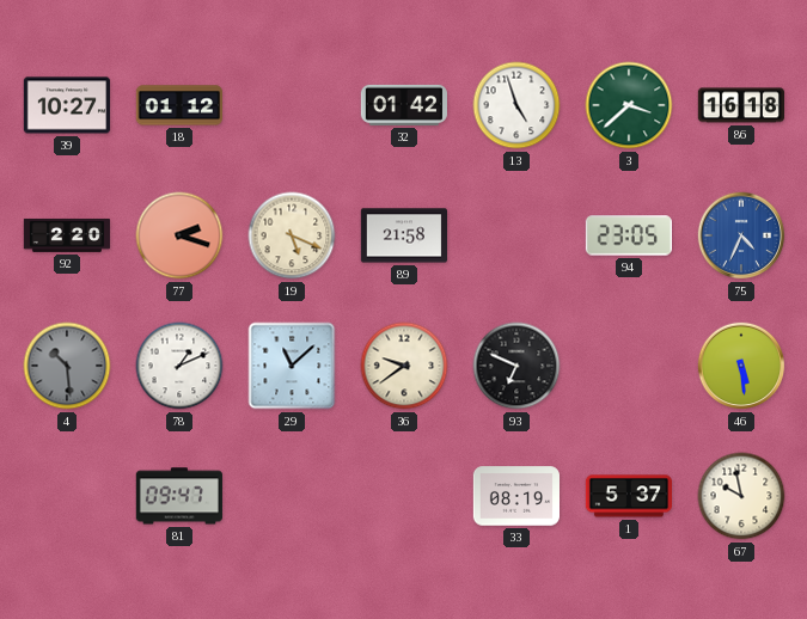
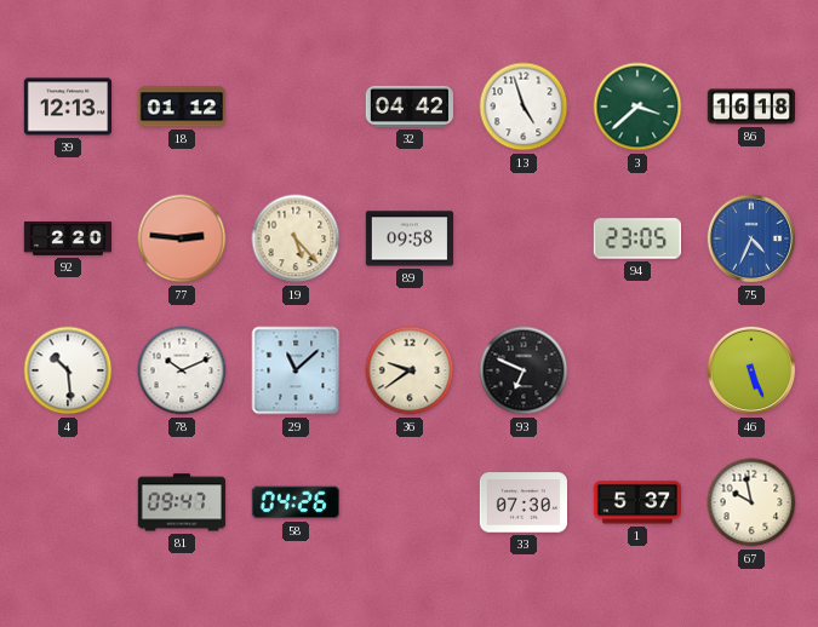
39: 10:27 -> 12:13
32: 01:42 -> 04:42
77: 2:18 -> 2:46
19: 5:19 -> 5:23
89: 21:58 -> 09:58
4 dial: grey -> white
78: 1:11 -> 10:11
46: 5:29 -> 5:26
58: none -> 04:26
33: 08:19 -> 07:30
